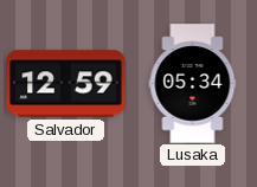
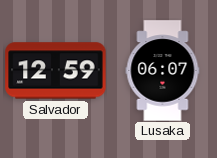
Lusaka: 05:34 -> 06:07
